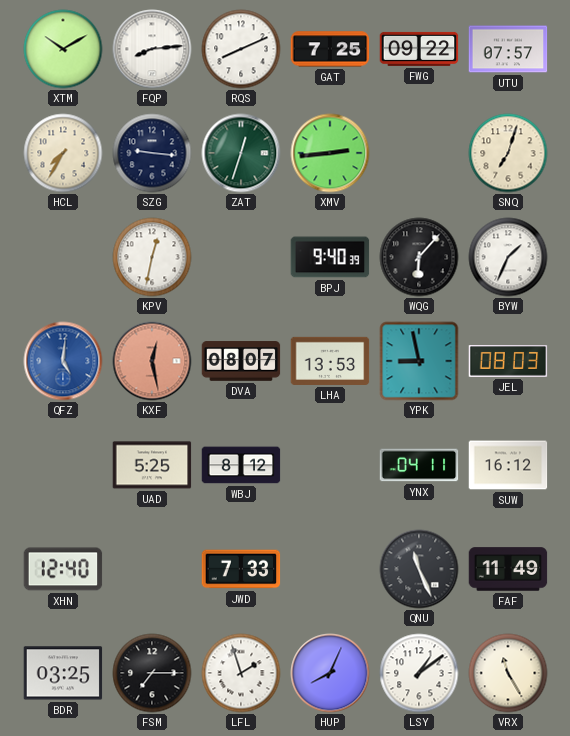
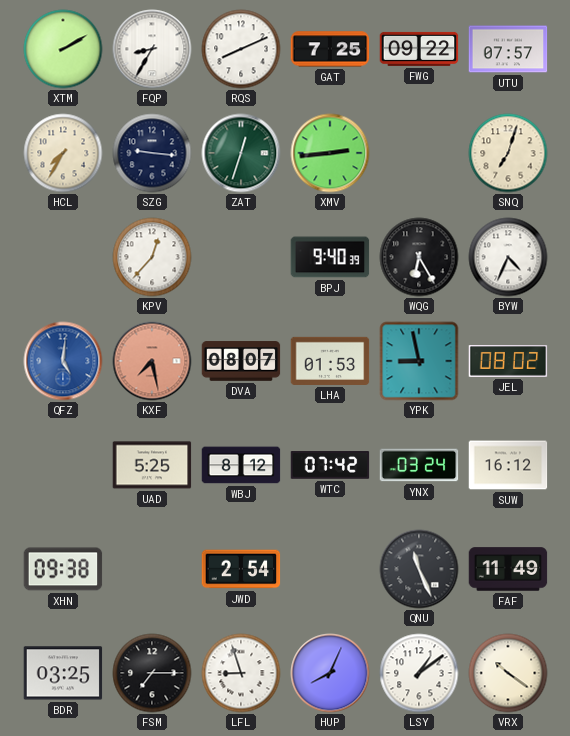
XTM: 10:10 -> 2:10
FQP: 8:14 -> 8:35
KPV: 12:32 -> 12:37
WQG: 6:07 -> 6:25
BYW: 1:34 -> 4:34
KXF: 12:28 -> 7:28
LHA: 13:53 -> 01:53
JEL: 08:03 -> 08:02
WTC: none -> 07:42
YNX: 04:11 -> 03:24
XHN: 12:40 -> 09:38
JWD: 7:33 -> 2:54
LFL: 1:57 -> 8:57
VRX: 11:25 -> 10:21
